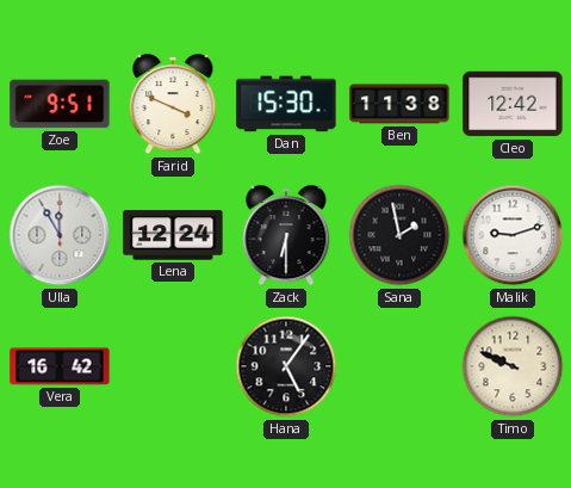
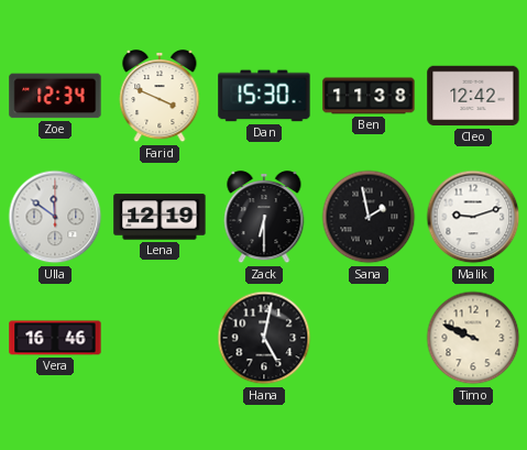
Zoe: 9:51 -> 12:34
Ulla: 11:55 -> 11:51
Lena: 12:24 -> 12:19
Vera: 16:42 -> 16:46
Hana: 5:06 -> 5:02
